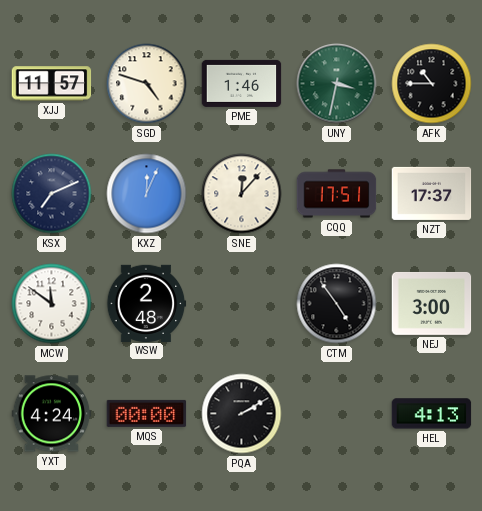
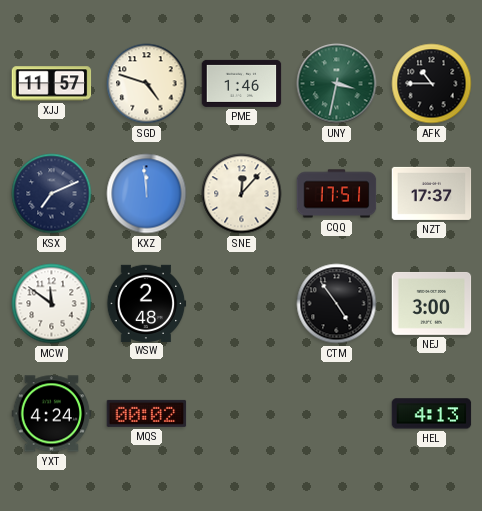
KXZ: 12:04 -> 11:59
MQS: 00:00 -> 00:02
PQA: 2:10 -> none
